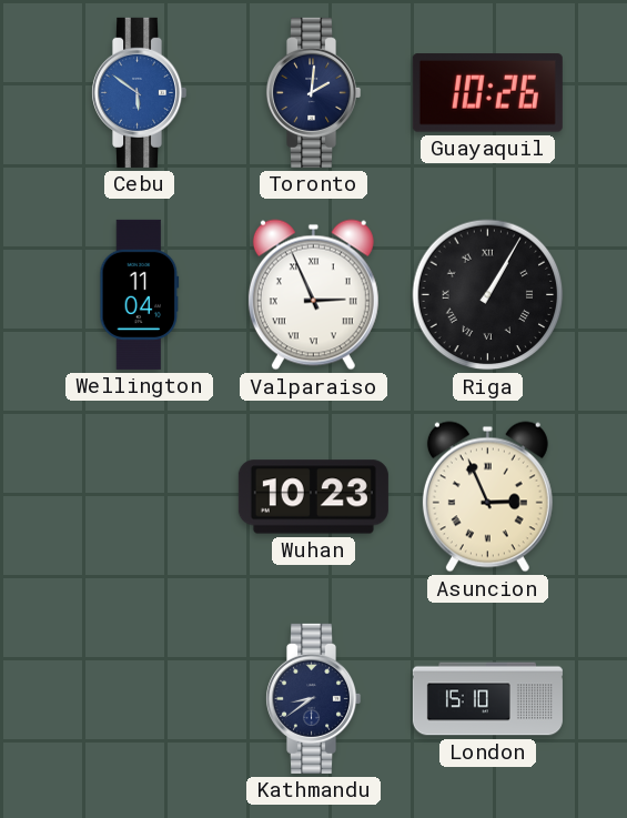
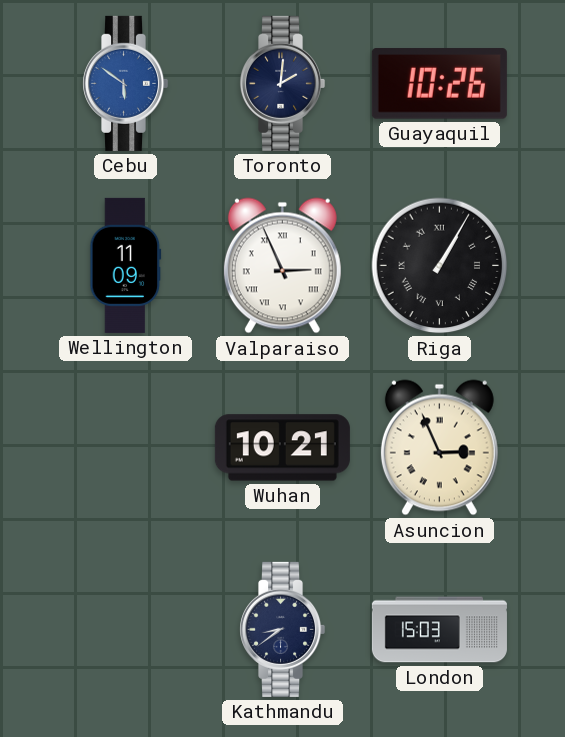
Wellington: 11:04 -> 11:09
Wuhan: 10:23 -> 10:21
London: 15:10 -> 15:03
